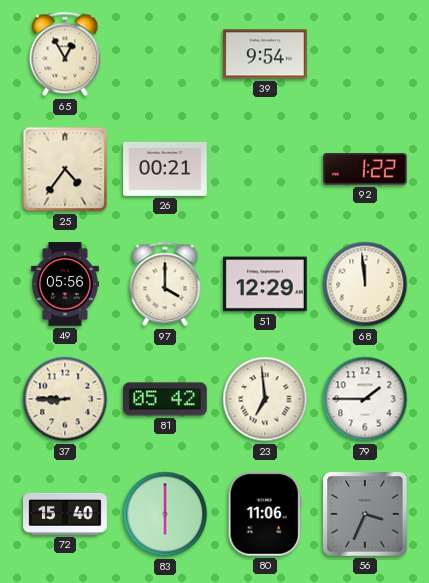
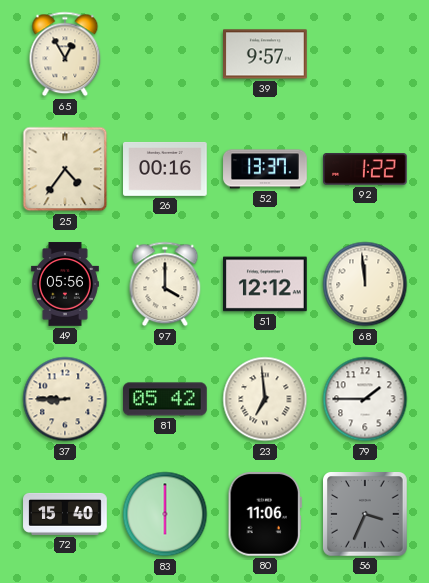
39: 9:54 -> 9:57
26: 00:21 -> 00:16
52: none -> 13:37
51: 12:29 -> 12:12
